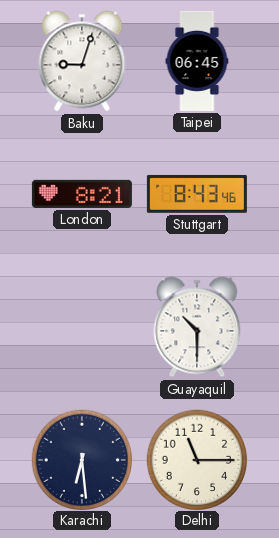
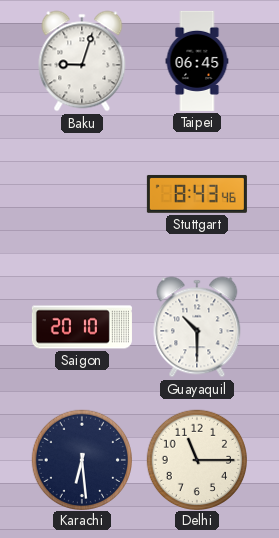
London: 8:21 -> none
Saigon: none -> 20:10
